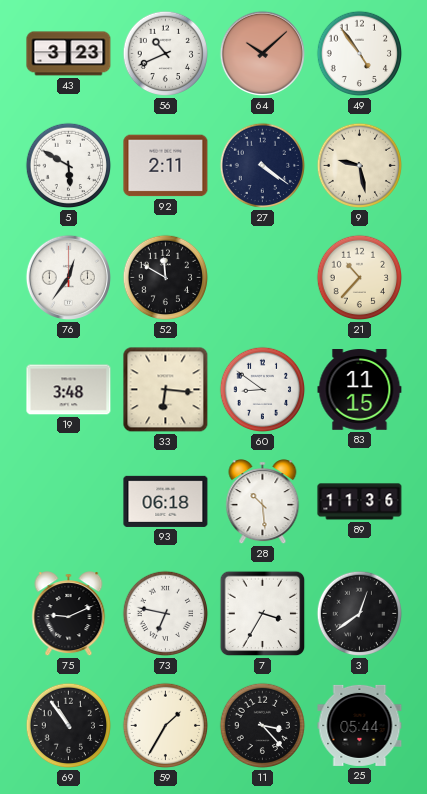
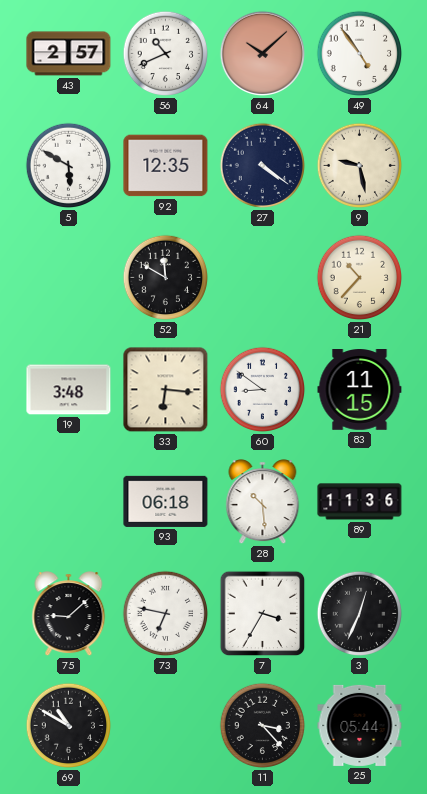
43: 3:23 -> 2:57
92: 2:11 -> 12:35
76: 12:36 -> none
75: 9:11 -> 9:08
3: 12:39 -> 12:34
69: 10:54 -> 10:50
59: 1:35 -> none
